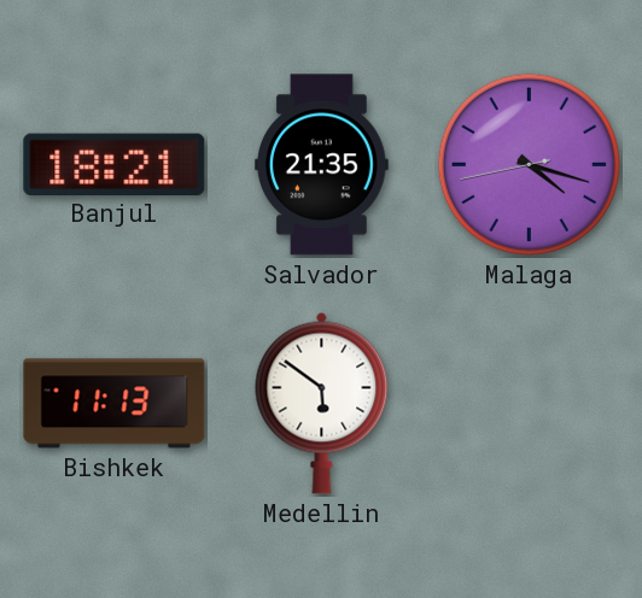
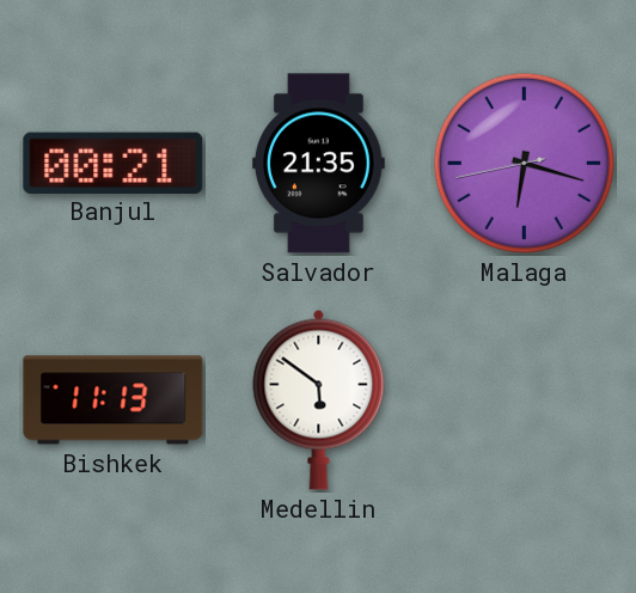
Banjul: 18:21 -> 00:21
Malaga: 4:17 -> 6:17
